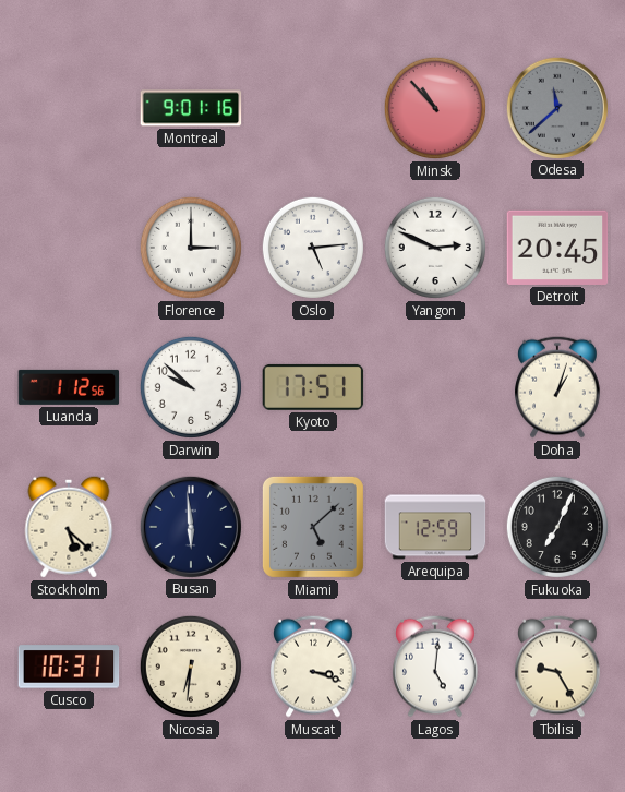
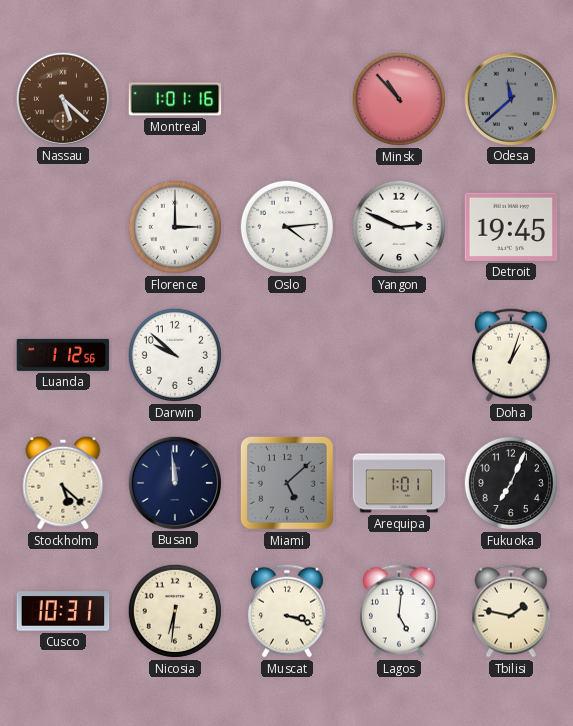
Nassau: none -> 5:22
Montreal: 9:01 -> 1:01
Oslo: 5:14 -> 4:14
Detroit: 20:45 -> 19:45
Kyoto: 17:51 -> none
Busan: 5:59 -> 11:59
Arequipa: 12:59 -> 1:01
Tbilisi: 9:25 -> 1:47
